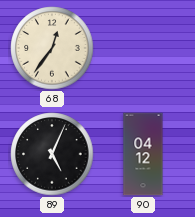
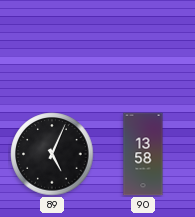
68: 12:36 -> none
90: 04:12 -> 13:58
